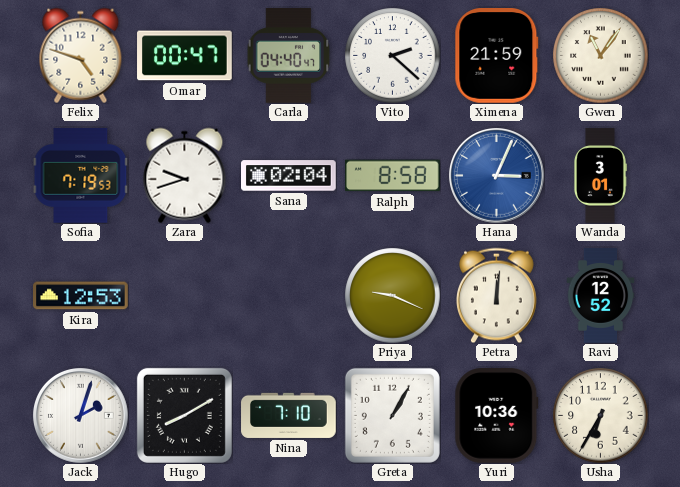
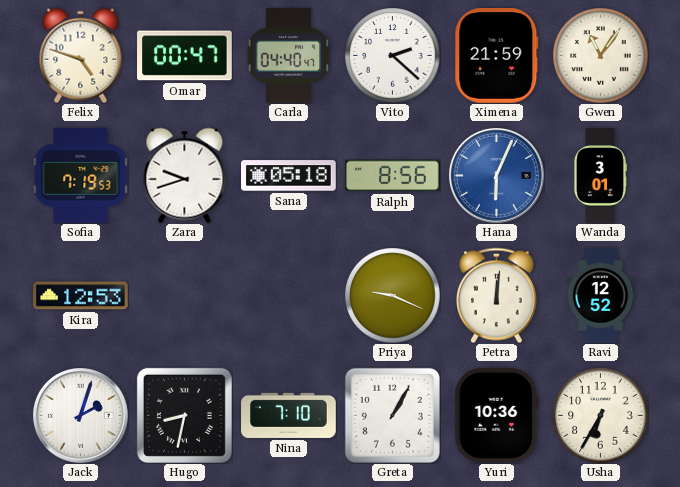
Sana: 02:04 -> 05:18
Ralph: 8:58 -> 8:56
Hana: 3:04 -> 6:04
Hugo: 8:10 -> 8:32
